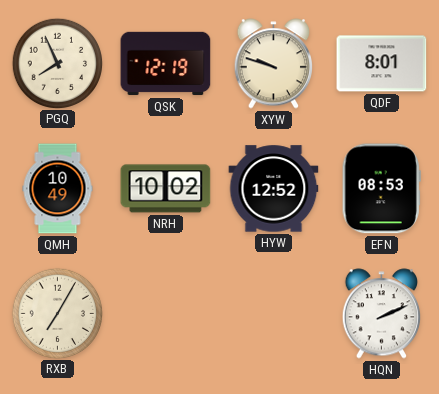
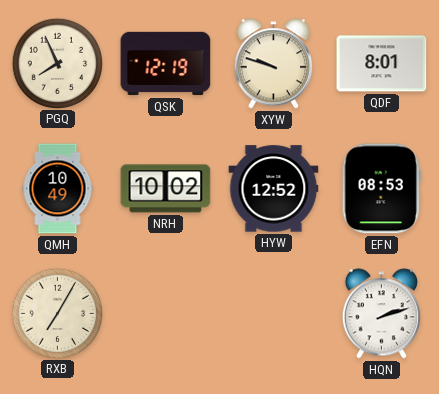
HQN: 2:11 -> 2:12
